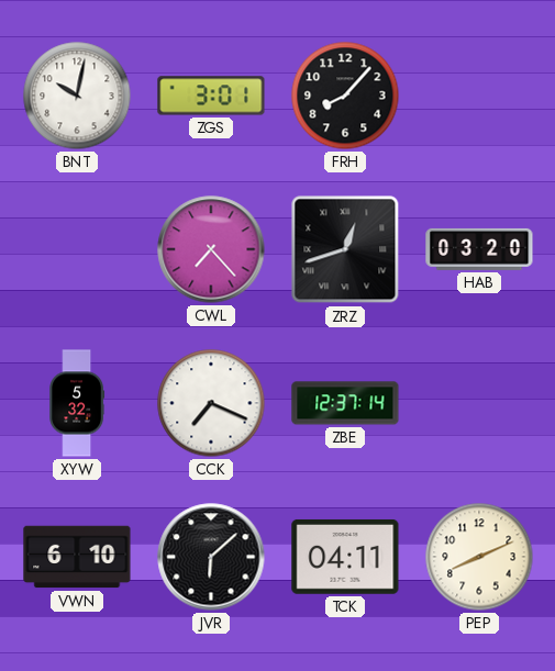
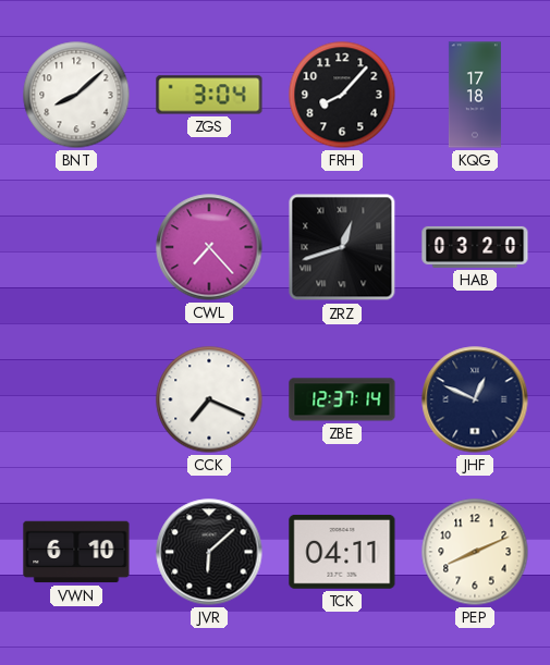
BNT: 10:02 -> 8:08
ZGS: 3:01 -> 3:04
KQG: none -> 17:18
XYW: 5:32 -> none
JHF: none -> 12:49
